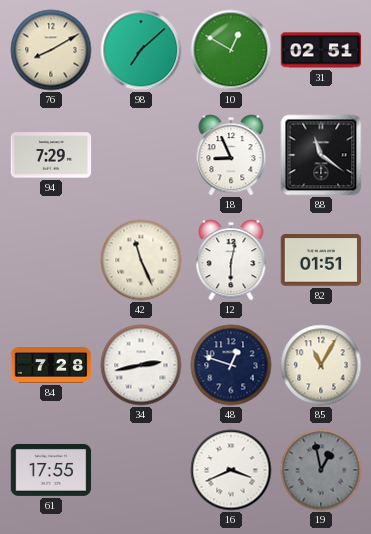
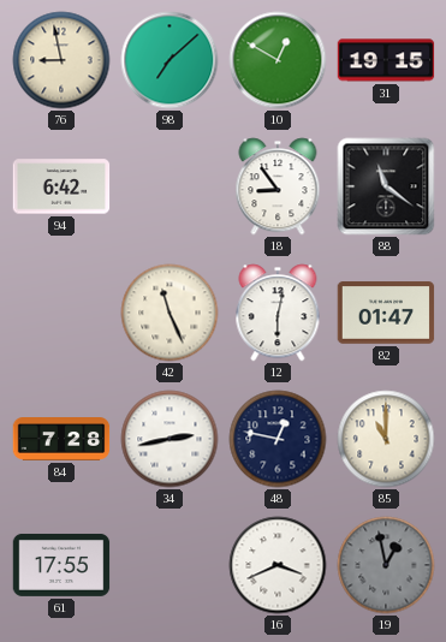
76: 8:10 -> 8:58
31: 02:51 -> 19:15
94: 7:29 -> 6:42
18: 8:56 -> 8:54
82: 01:51 -> 01:47
48: 12:48 -> 12:47
85: 11:05 -> 11:00
